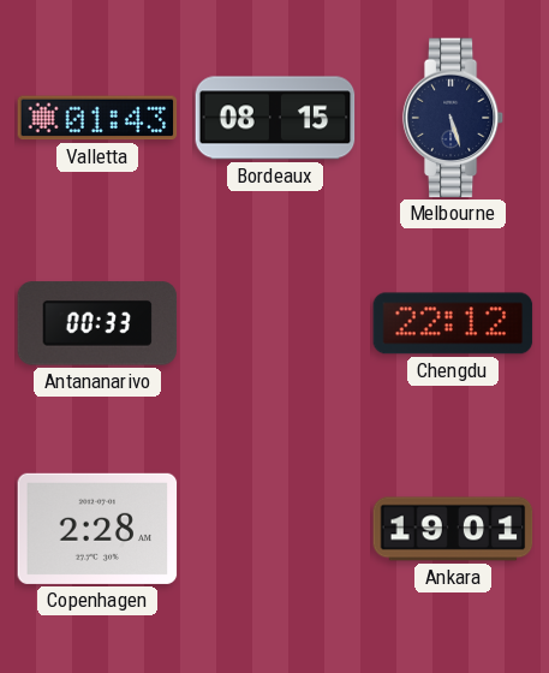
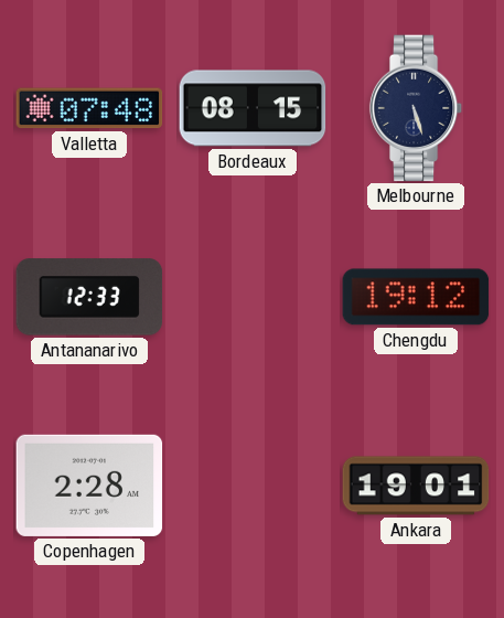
Valletta: 01:43 -> 07:48
Antananarivo: 00:33 -> 12:33
Chengdu: 22:12 -> 19:12
